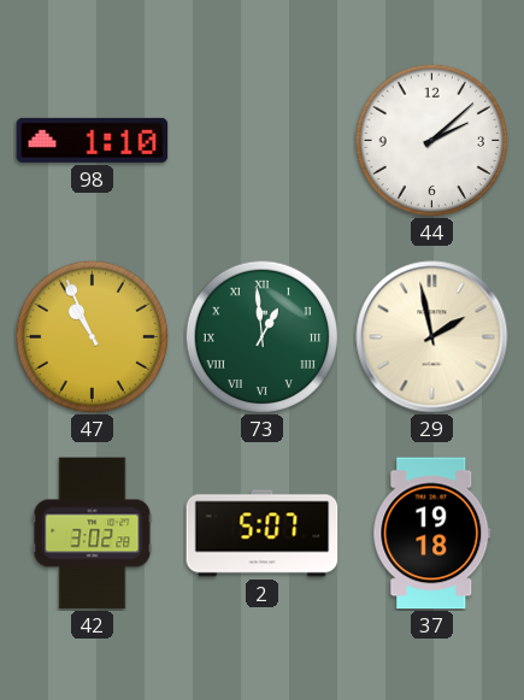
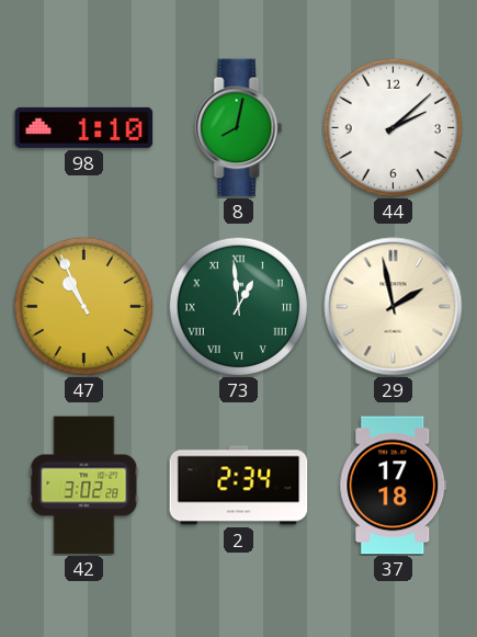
8: none -> 8:02
2: 5:07 -> 2:34
37: 19:18 -> 17:18
